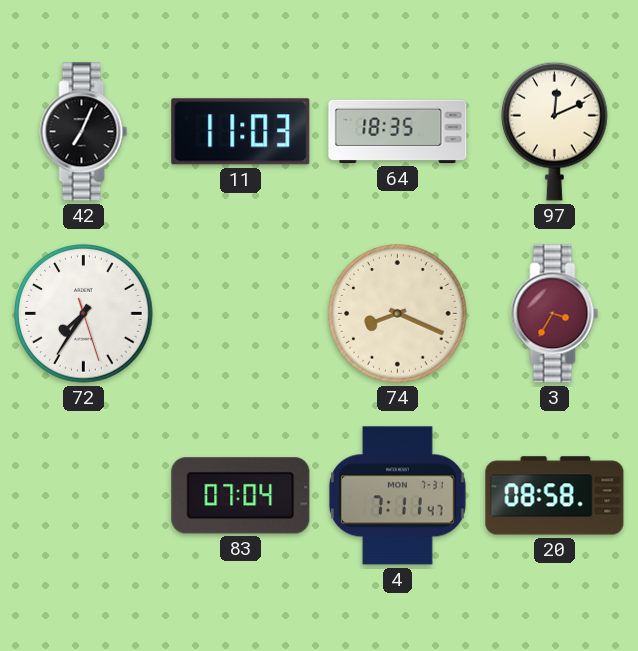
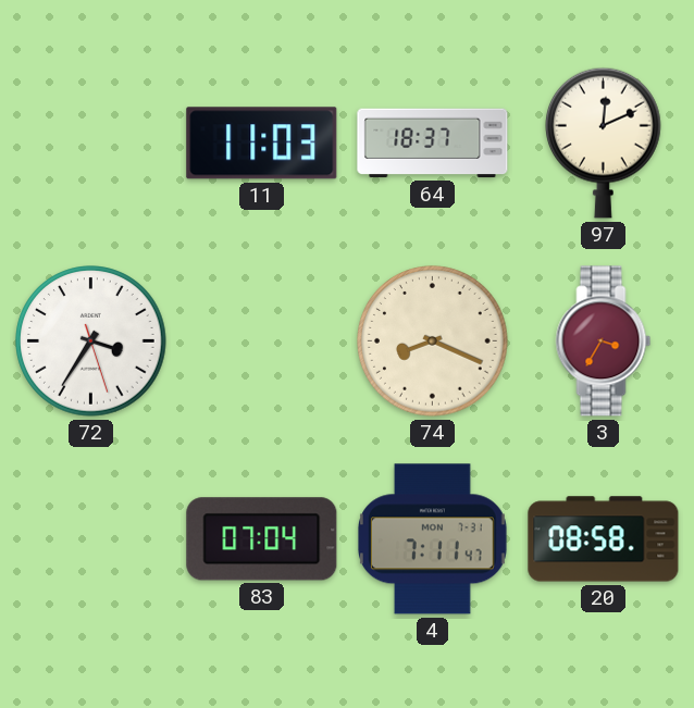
42: 7:04 -> none
64: 18:35 -> 18:37
72: 7:35 -> 3:35
